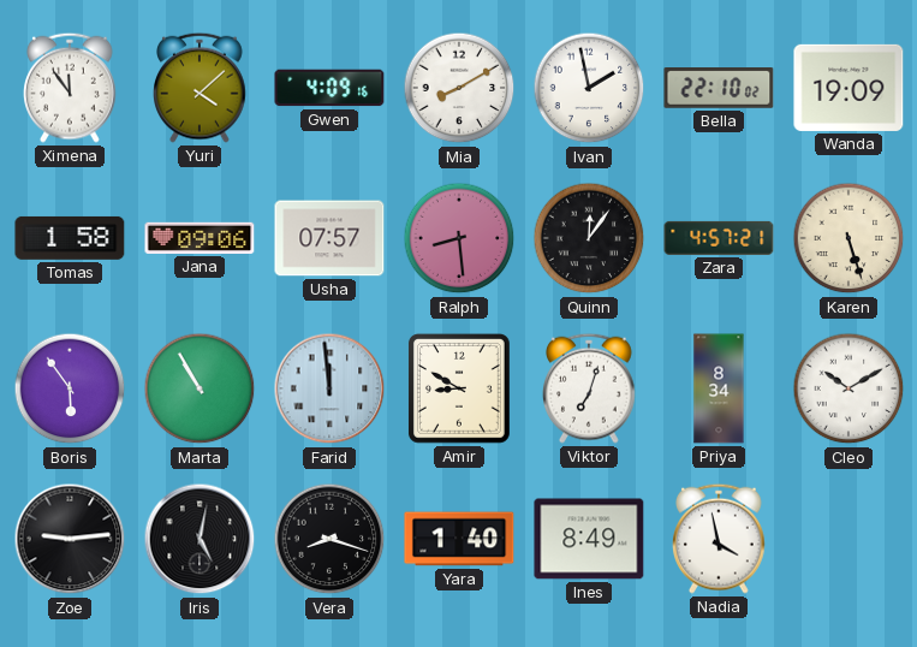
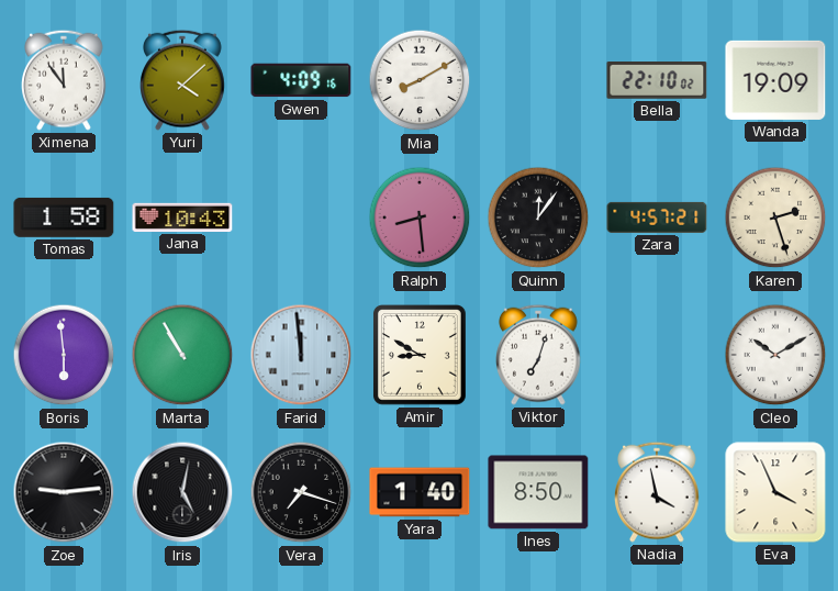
Ivan: 1:58 -> none
Jana: 09:06 -> 10:43
Usha: 07:57 -> none
Karen: 5:27 -> 2:27
Boris: 5:54 -> 5:59
Priya: 8:34 -> none
Vera: 8:18 -> 7:18
Ines: 8:49 -> 8:50
Eva: none -> 3:56
